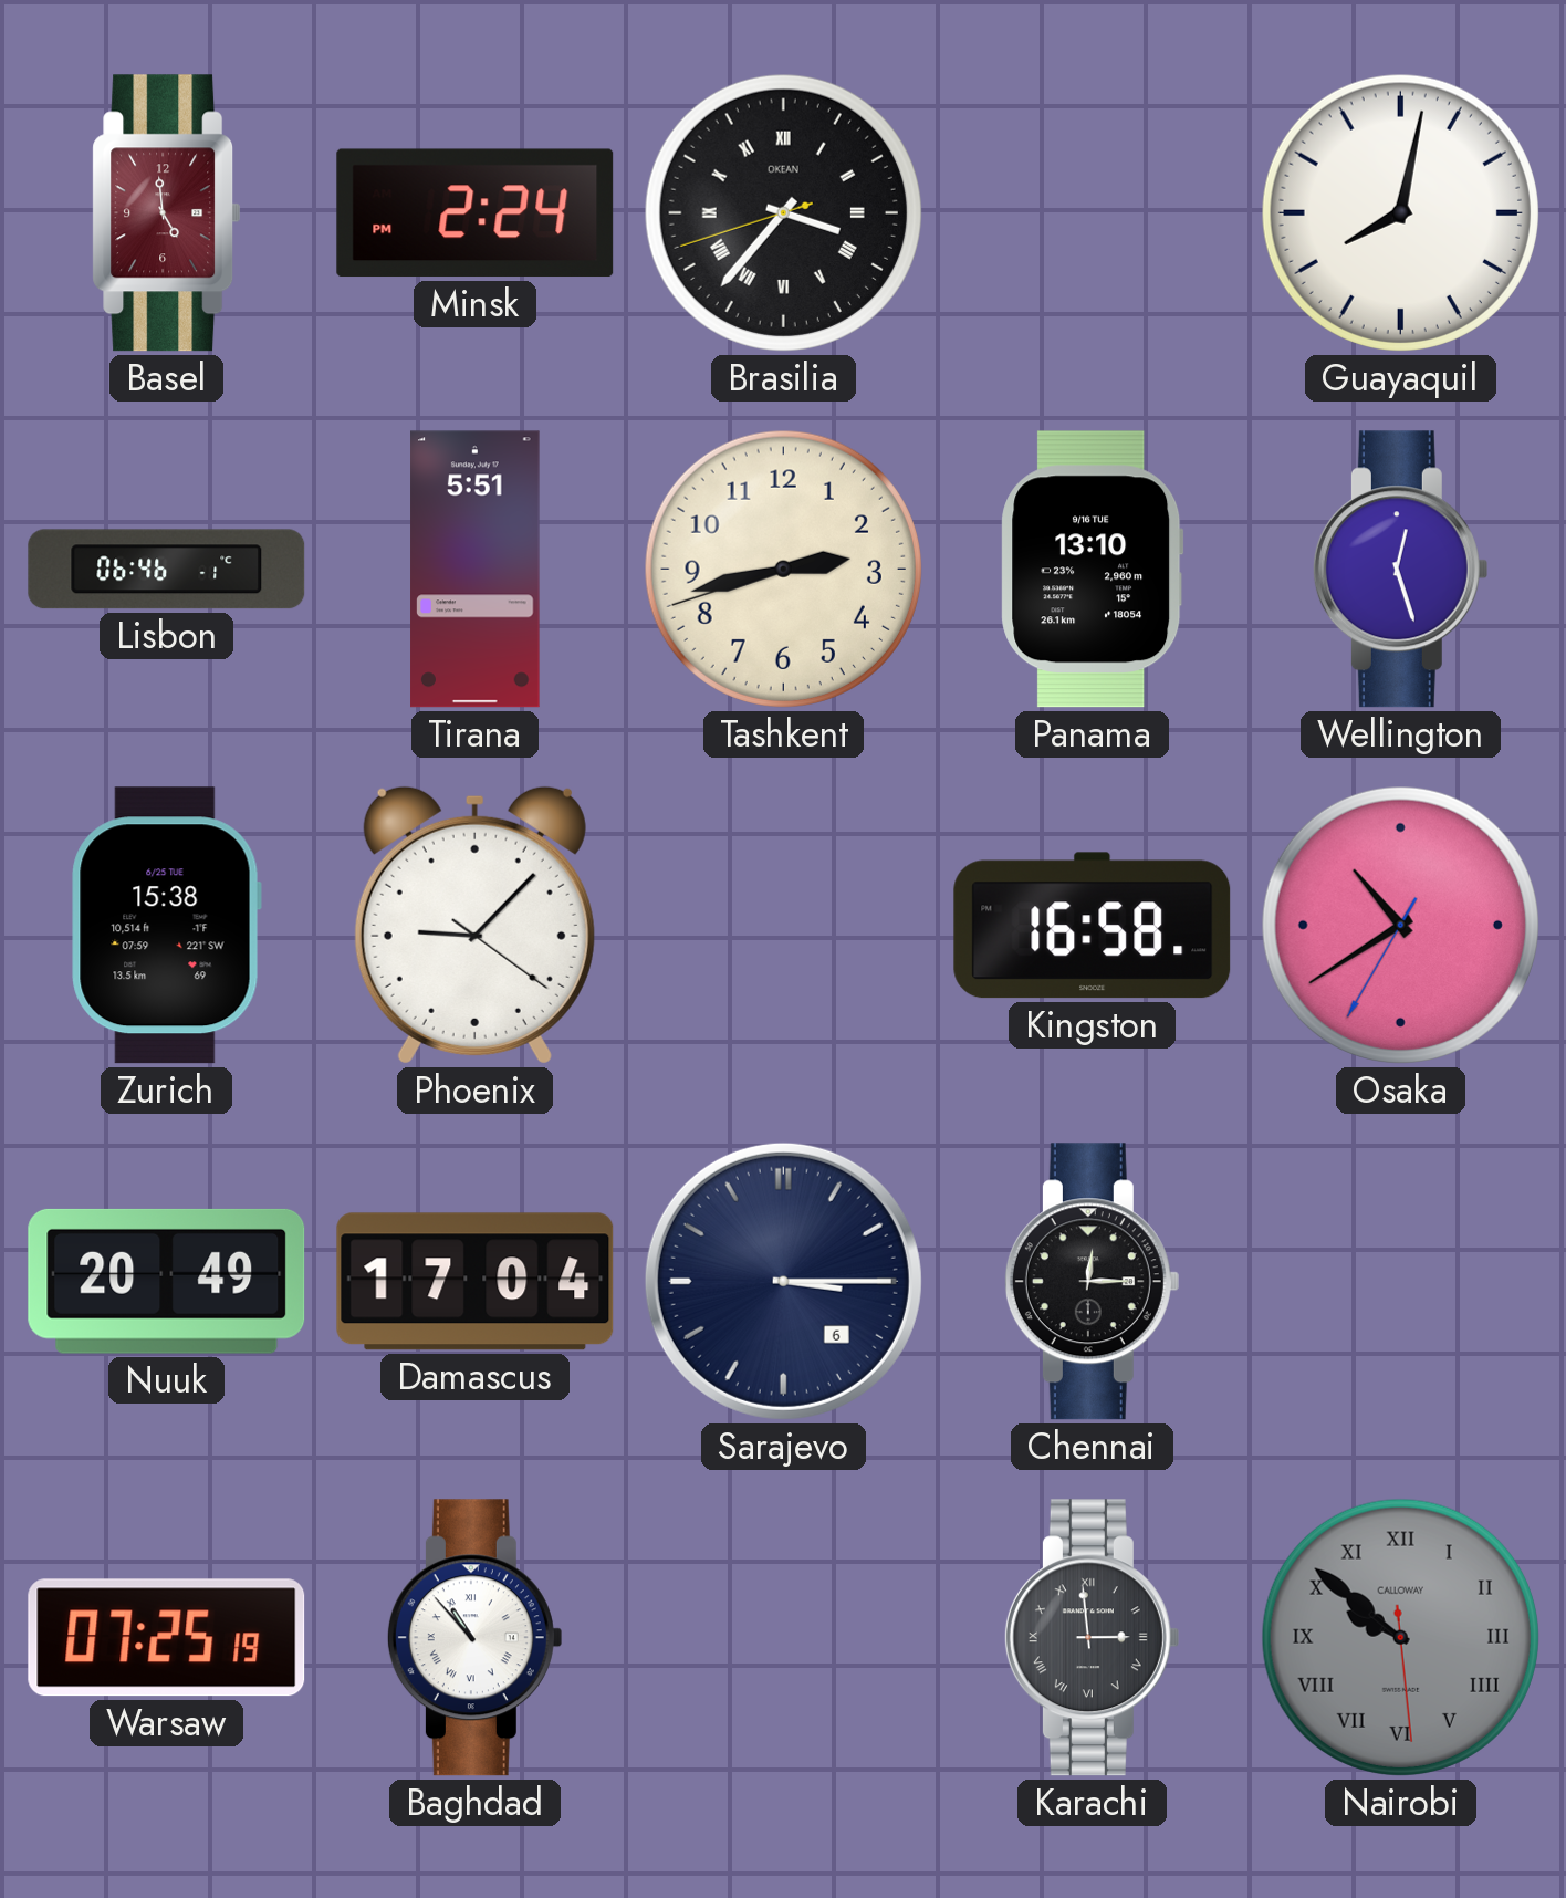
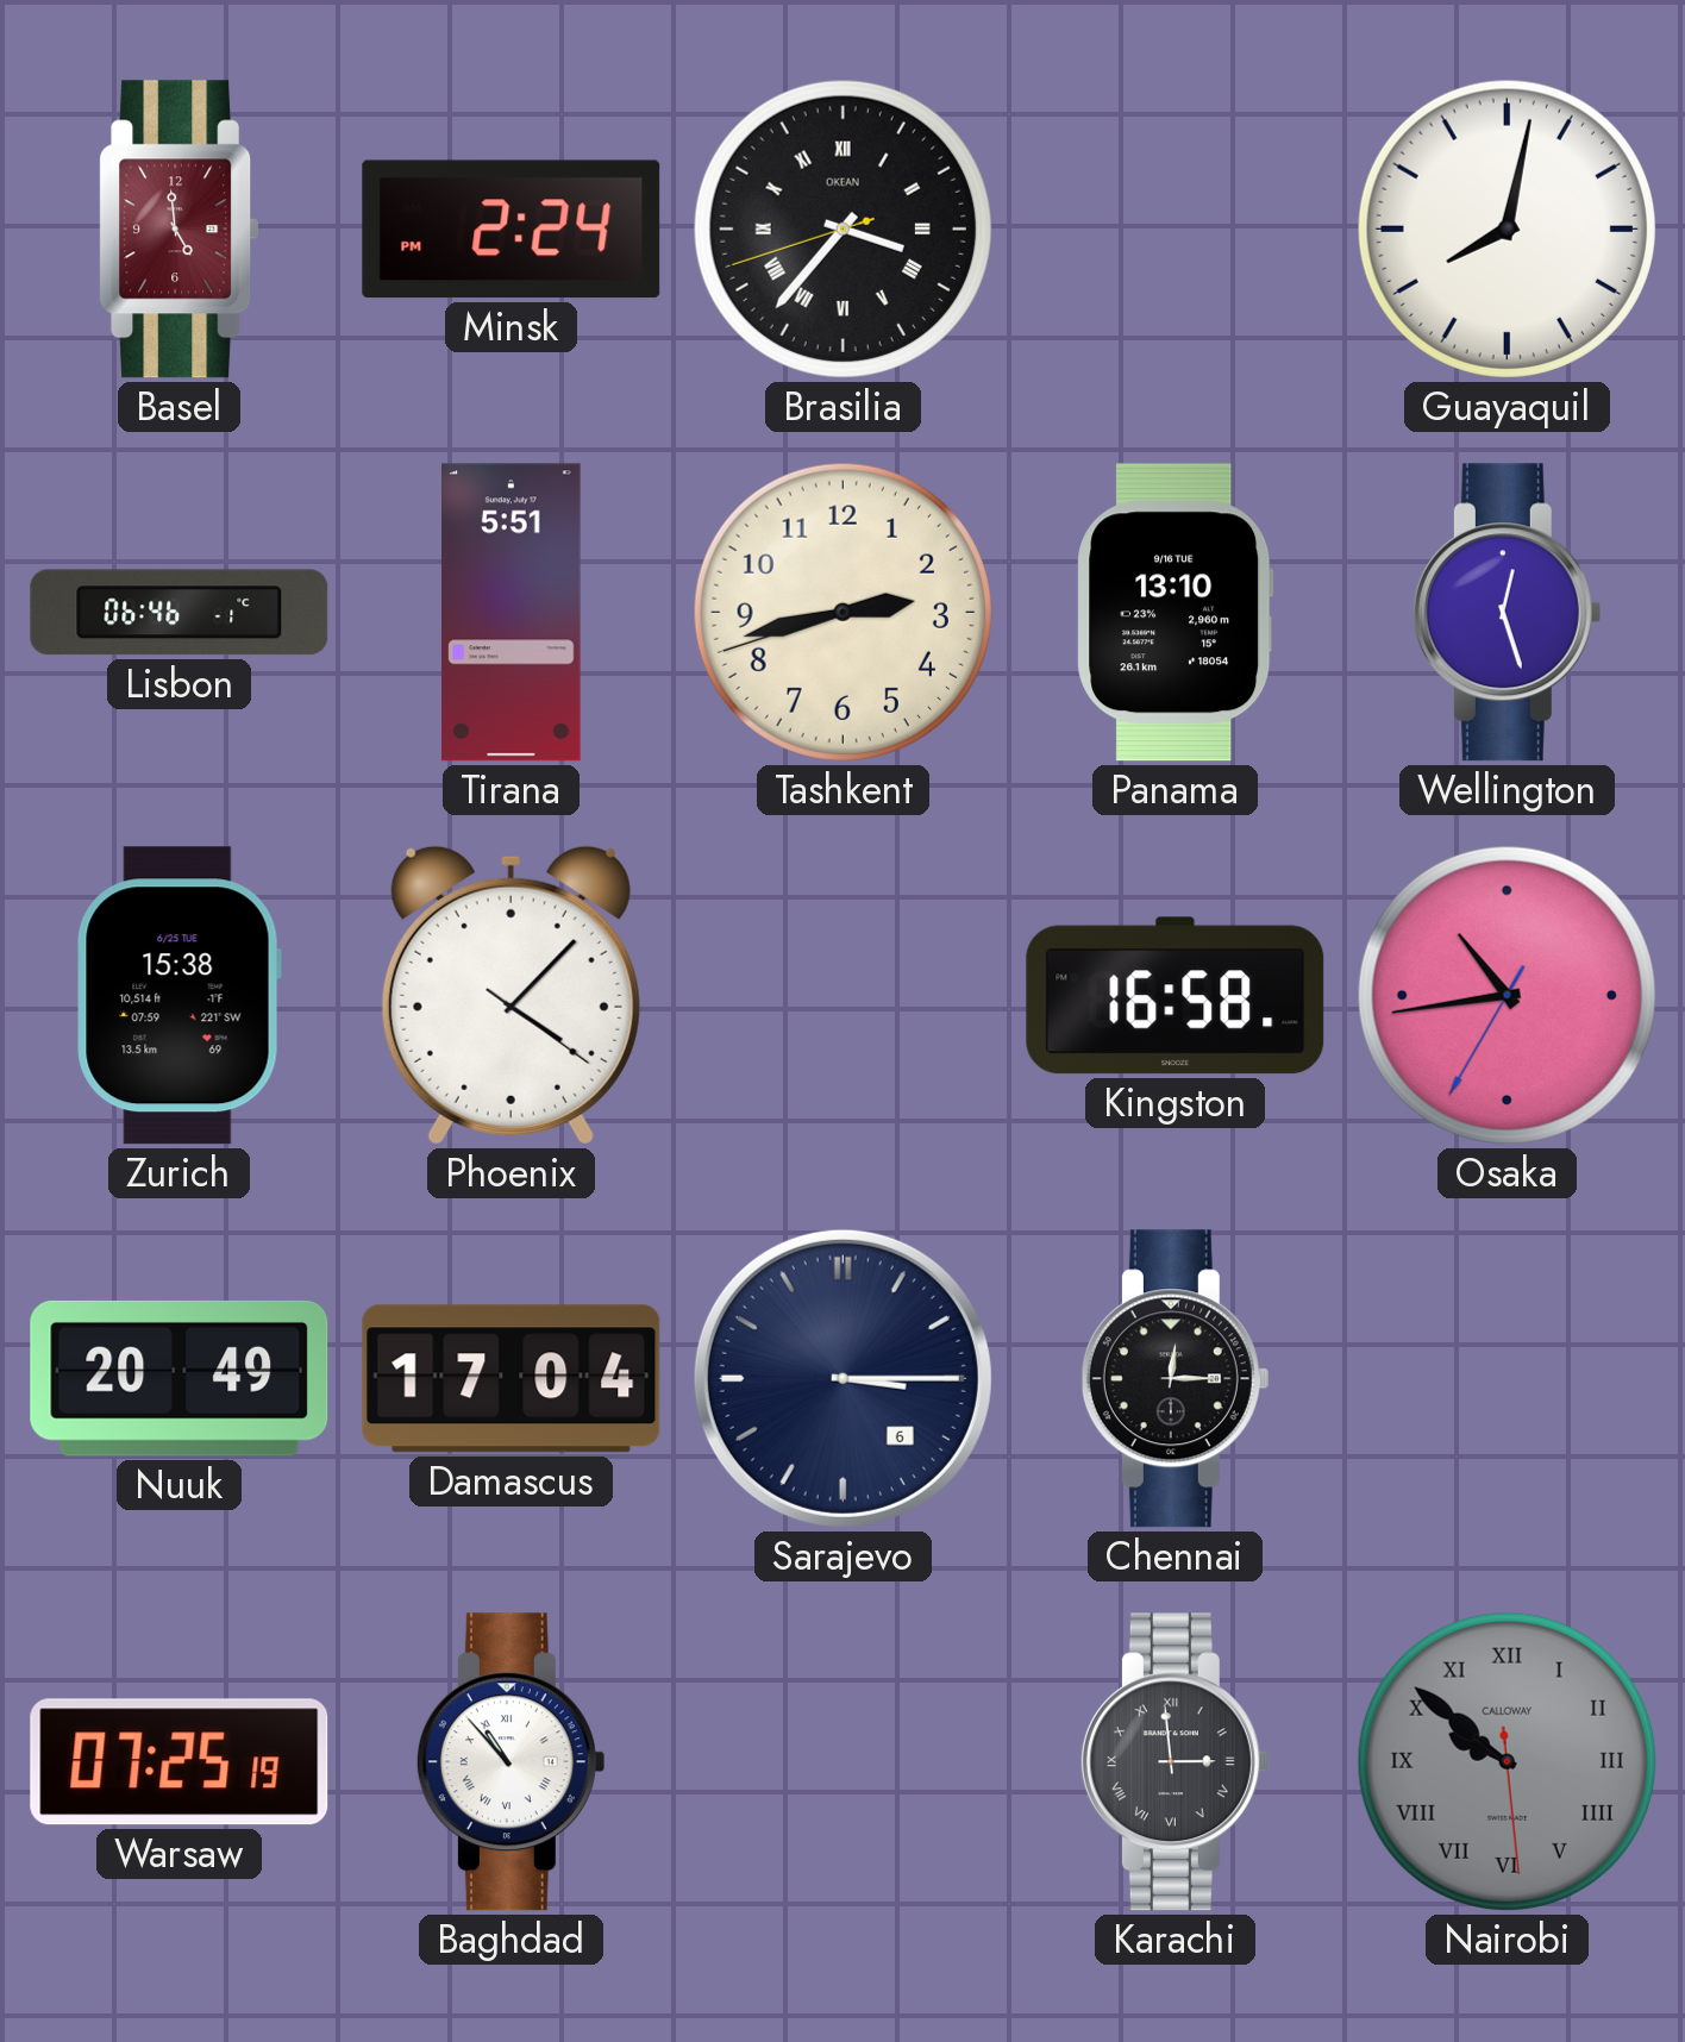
Phoenix: 9:07 -> 4:07
Osaka: 10:39 -> 10:43
